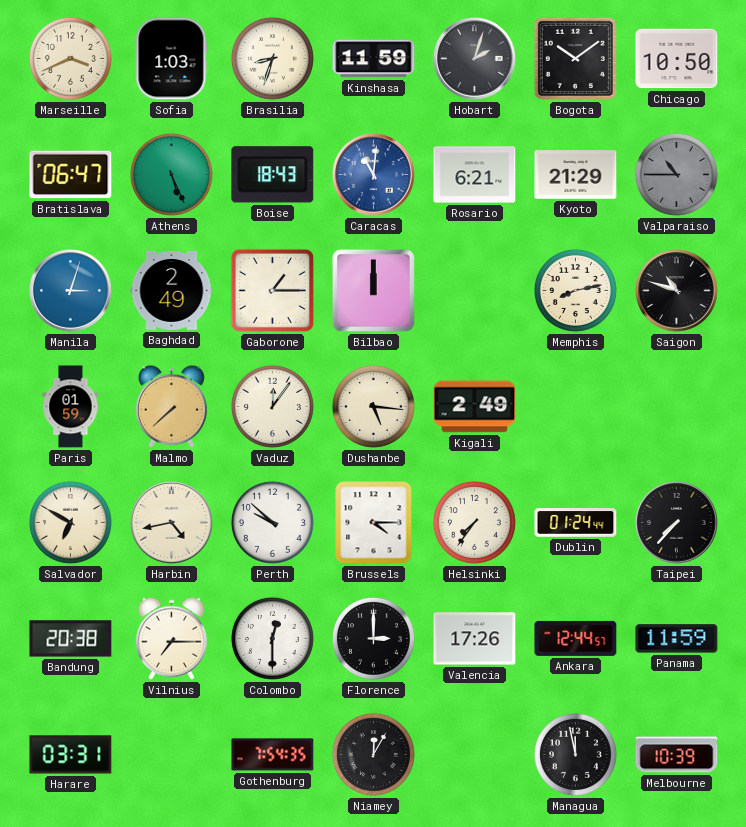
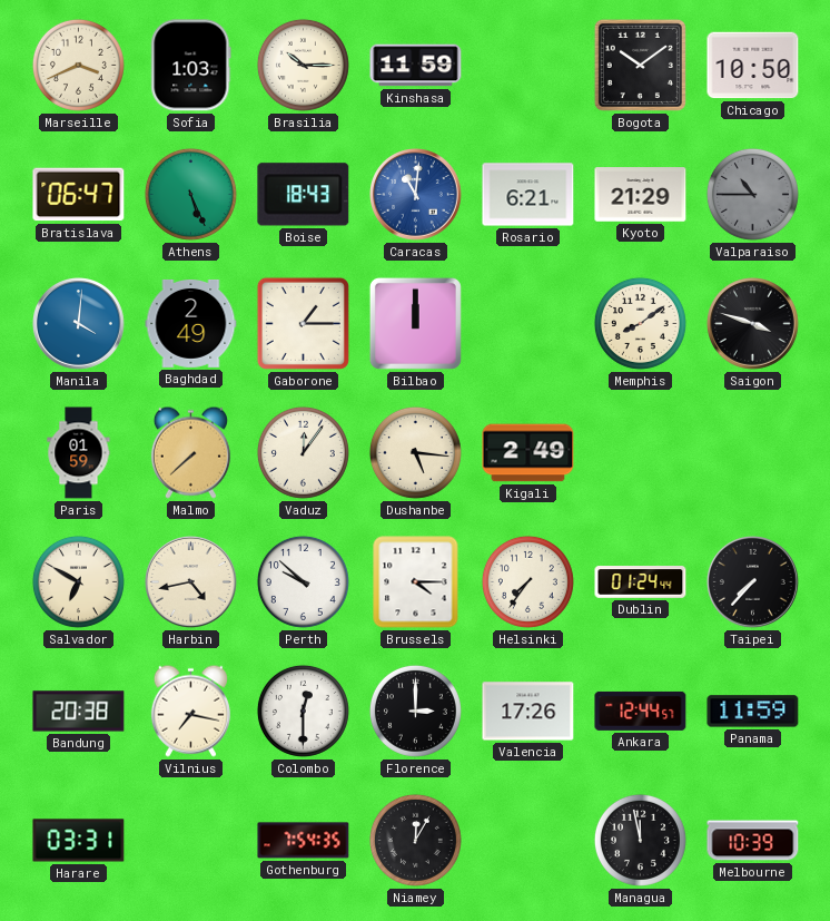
Brasilia: 8:33 -> 10:15
Hobart: 2:03 -> none
Manila: 3:03 -> 4:01
Memphis: 8:13 -> 8:09
Saigon: 10:48 -> 3:48
Vilnius: 7:15 -> 7:17
